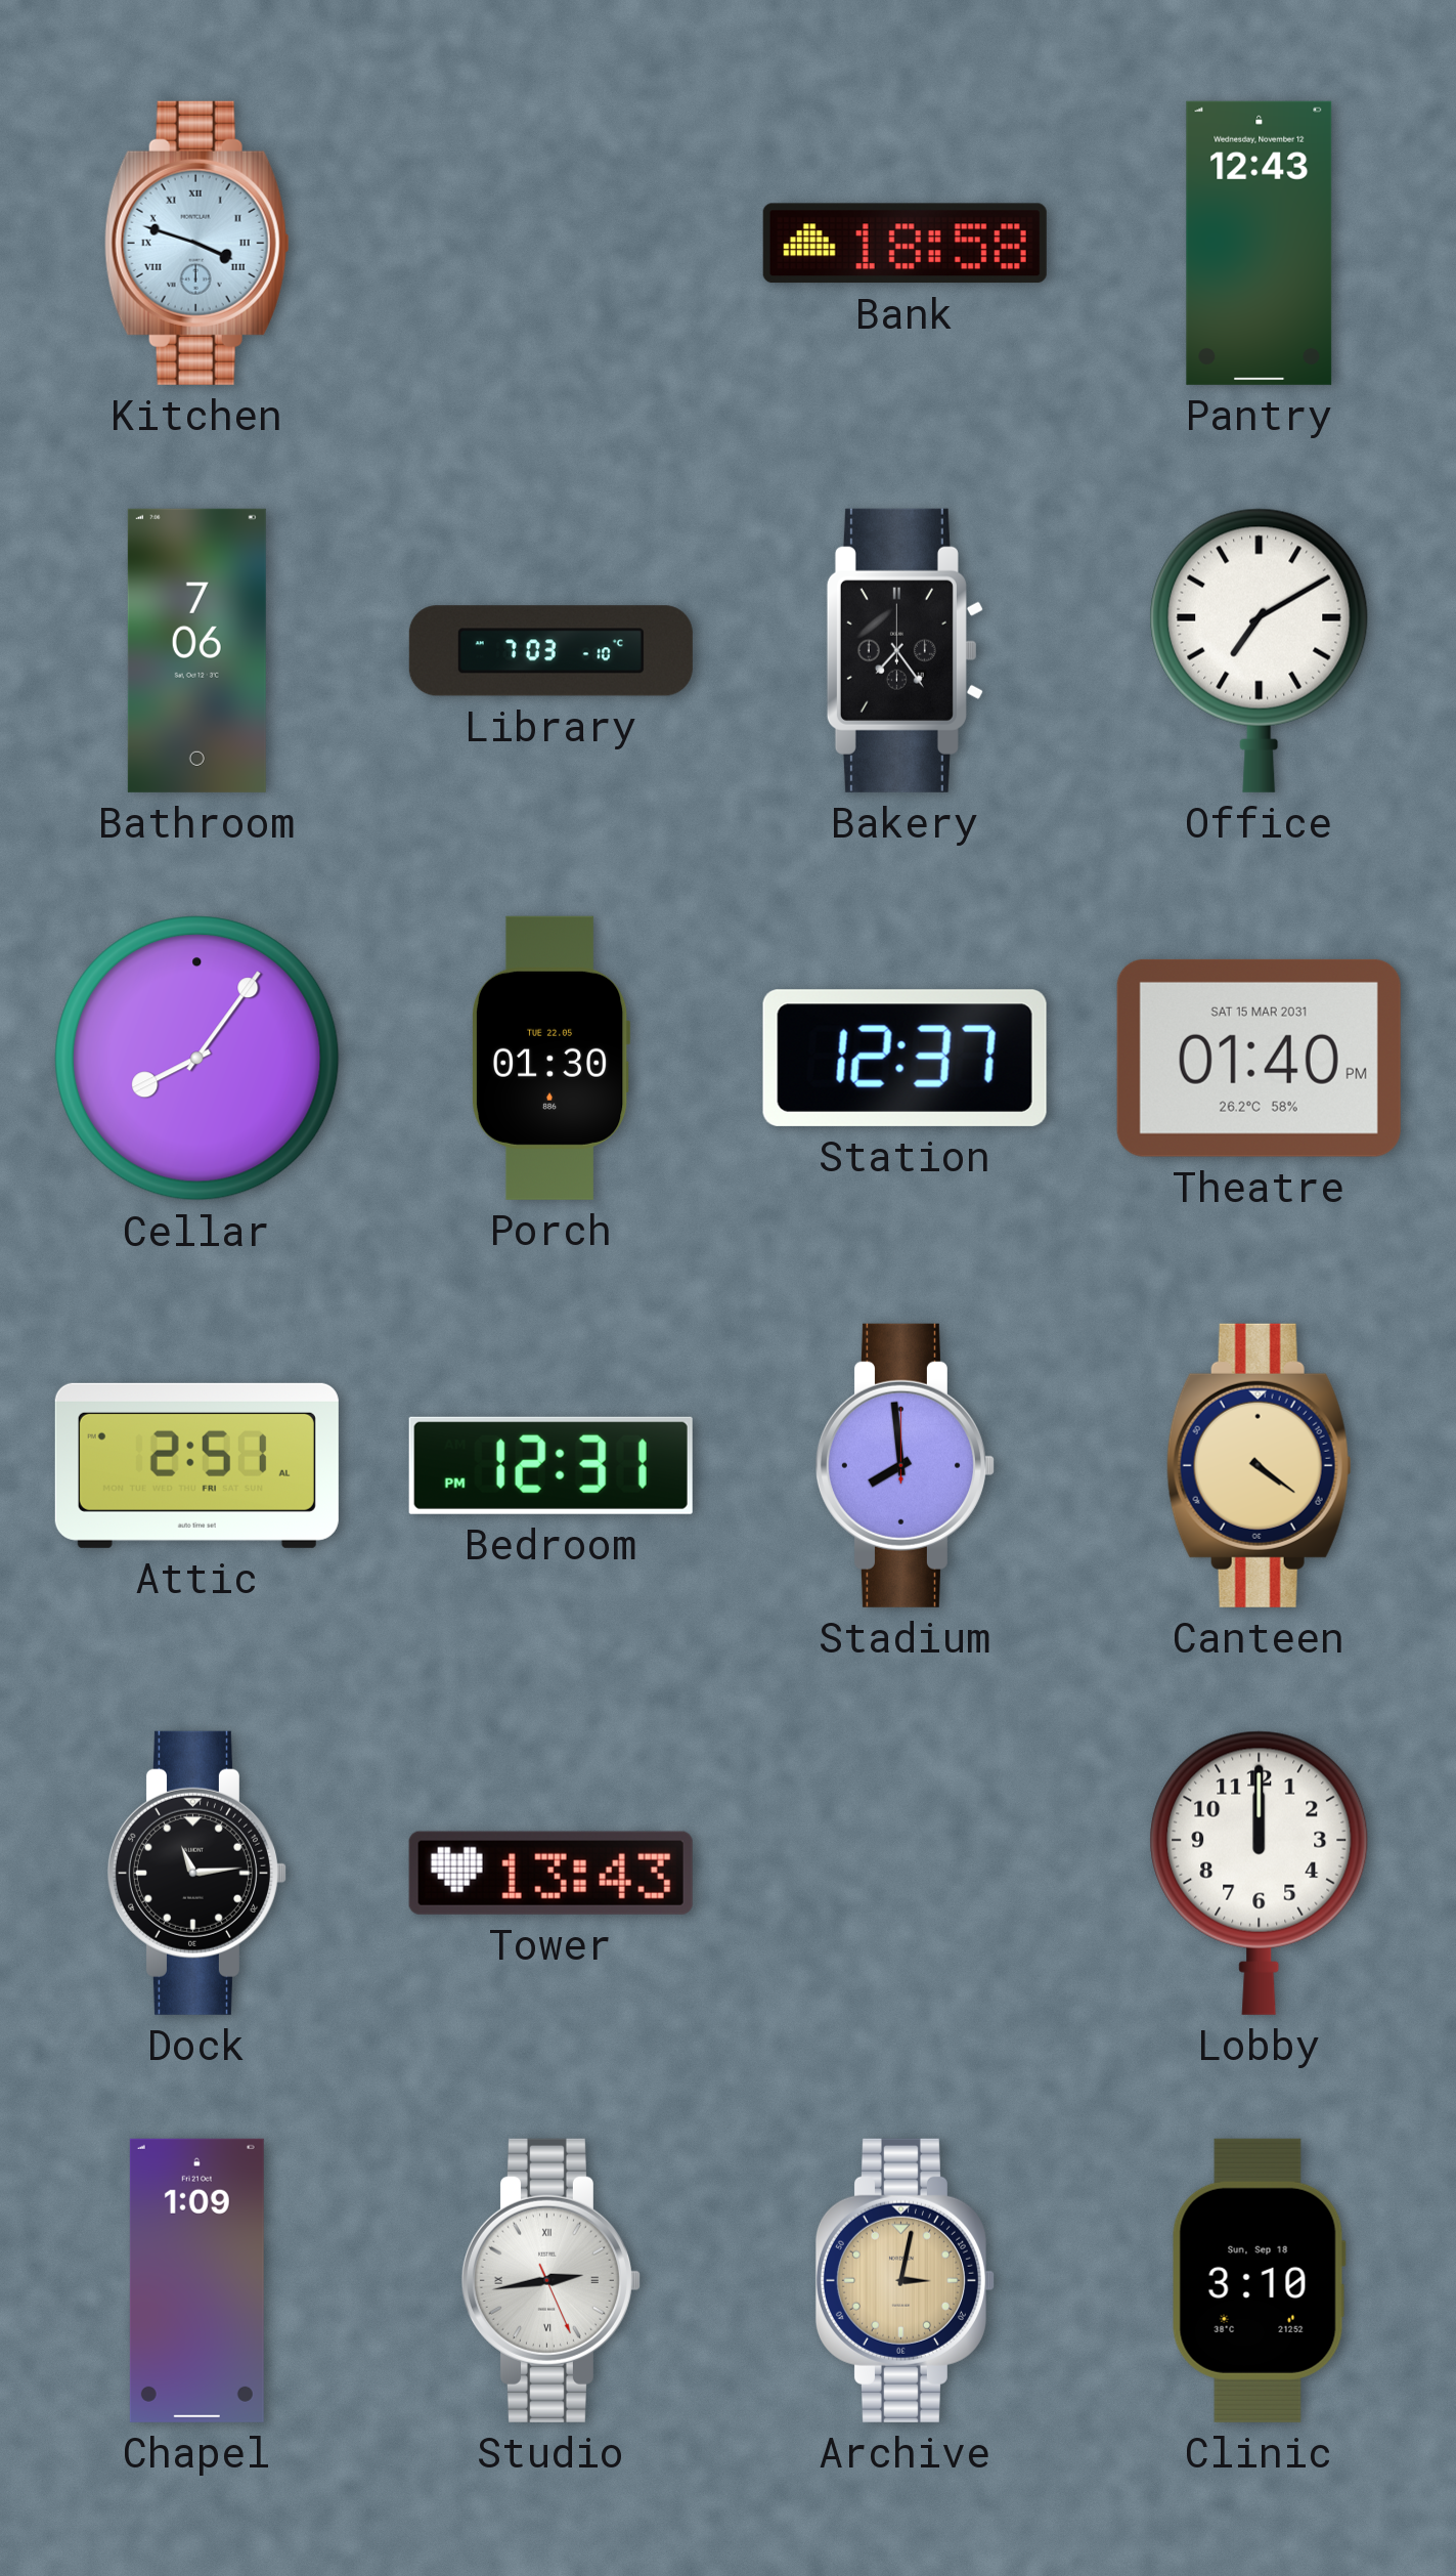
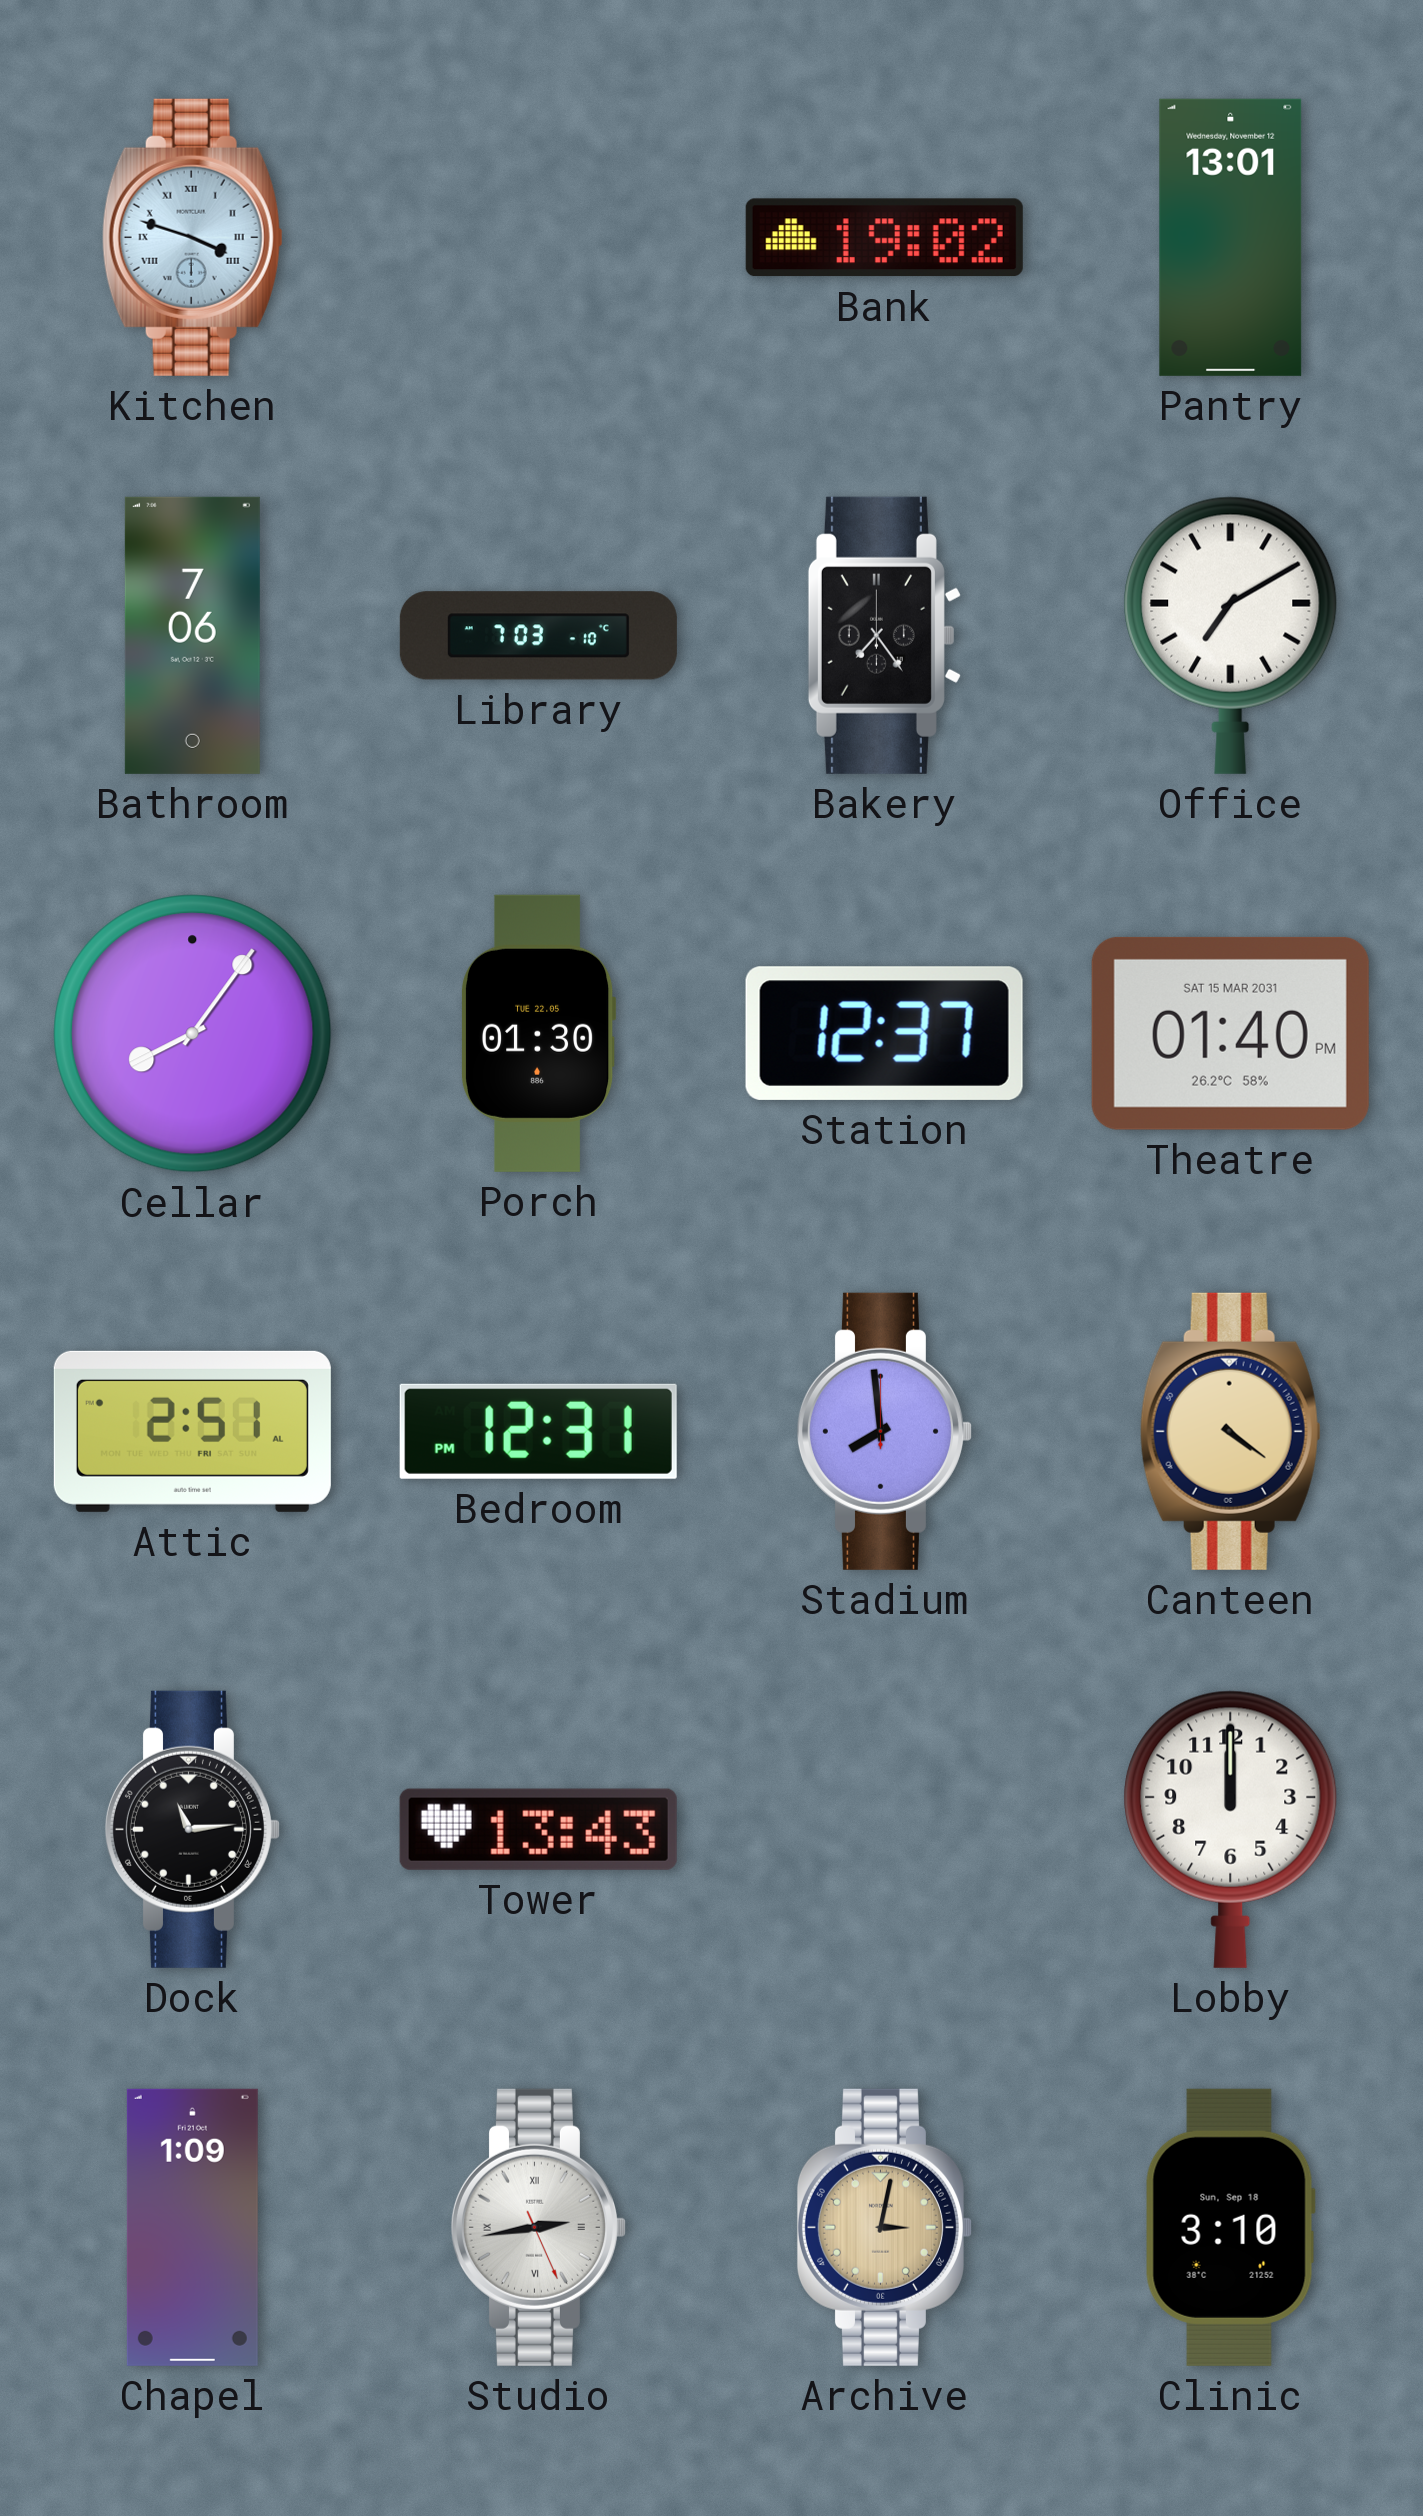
Bank: 18:58 -> 19:02
Pantry: 12:43 -> 13:01
